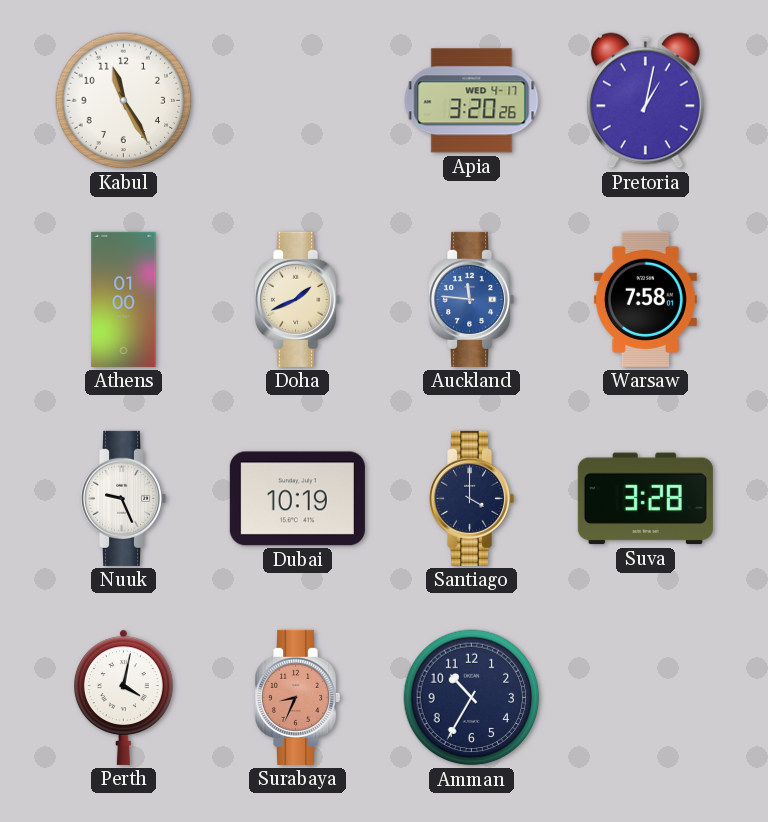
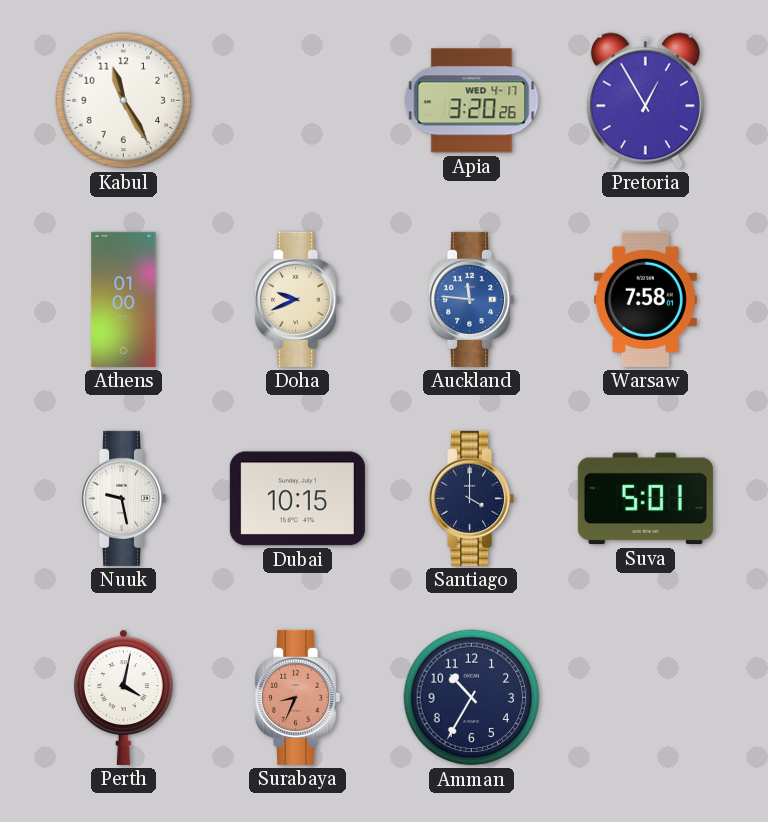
Pretoria: 1:02 -> 12:55
Doha: 1:41 -> 9:41
Nuuk: 9:26 -> 9:28
Dubai: 10:19 -> 10:15
Suva: 3:28 -> 5:01
